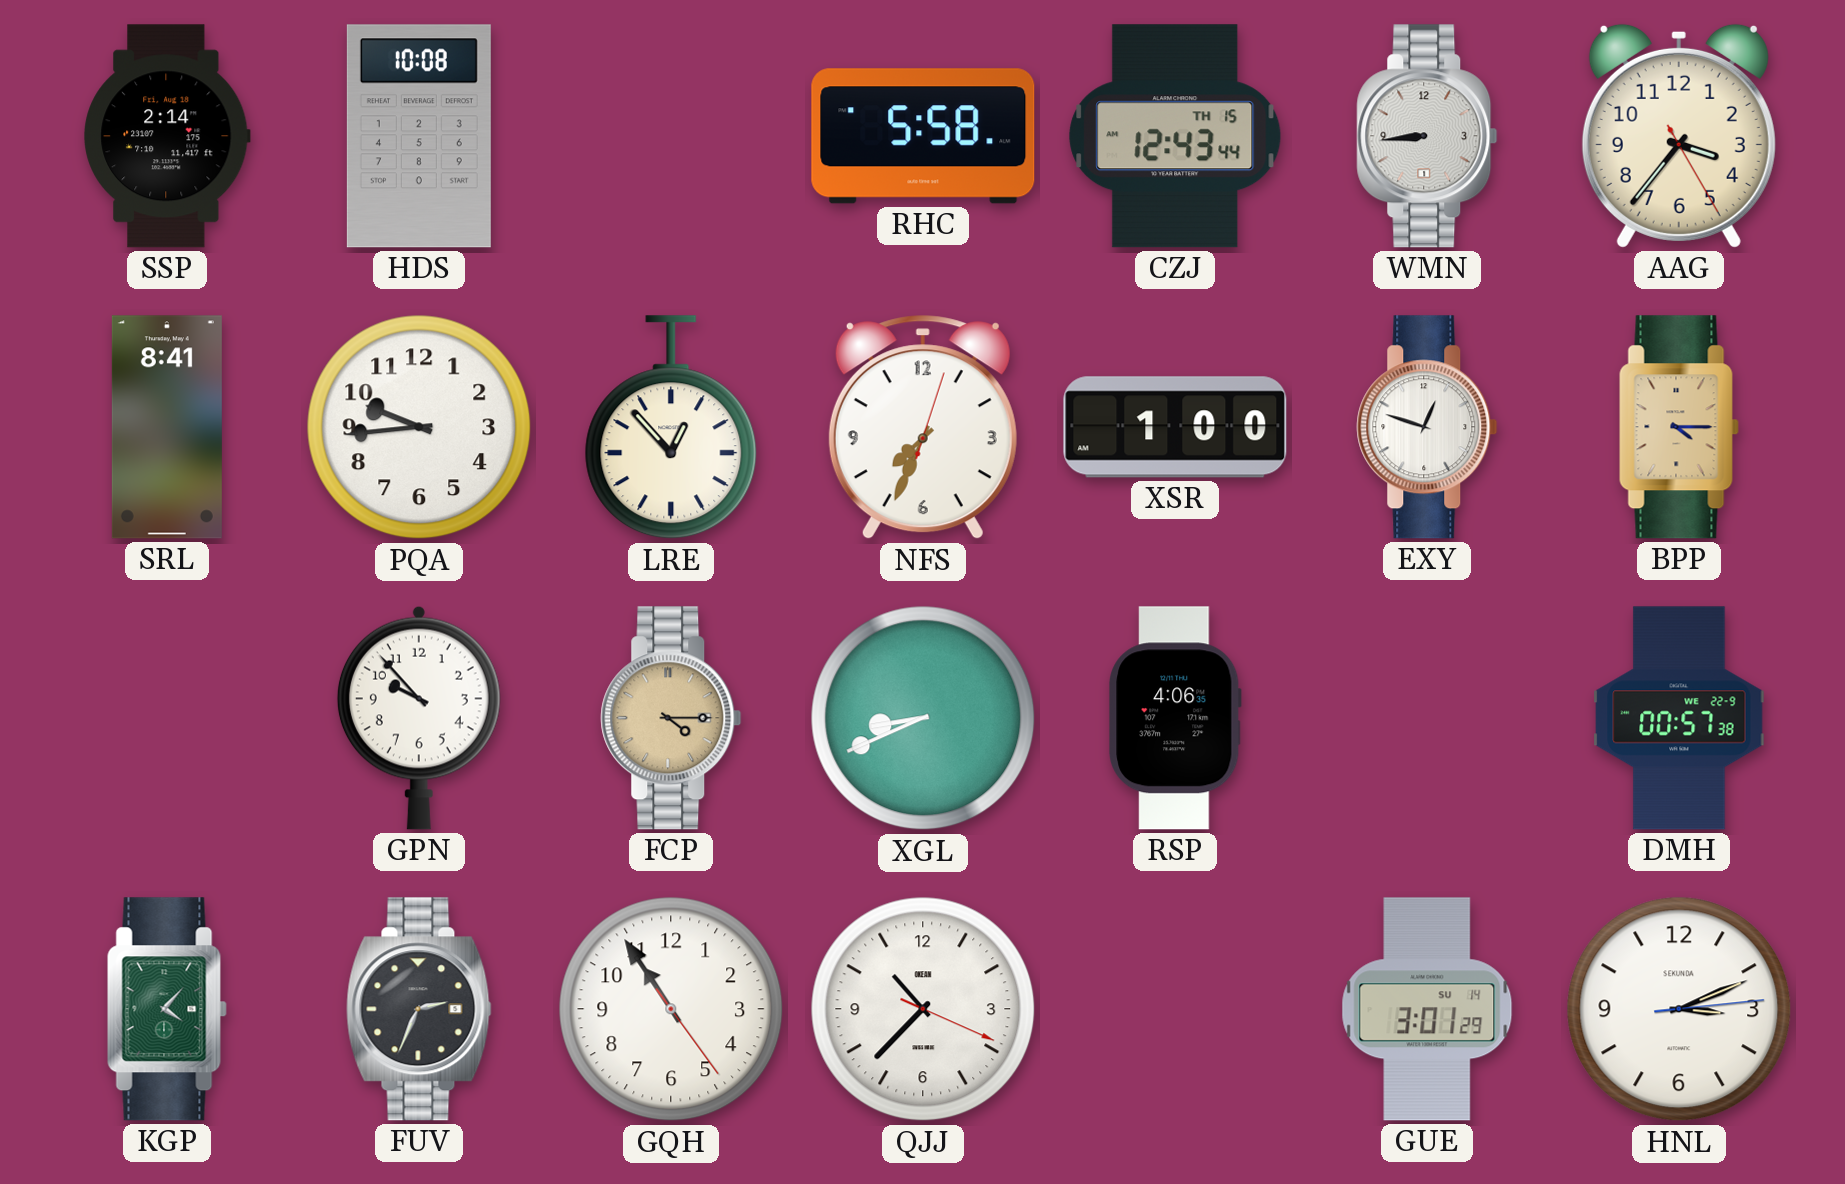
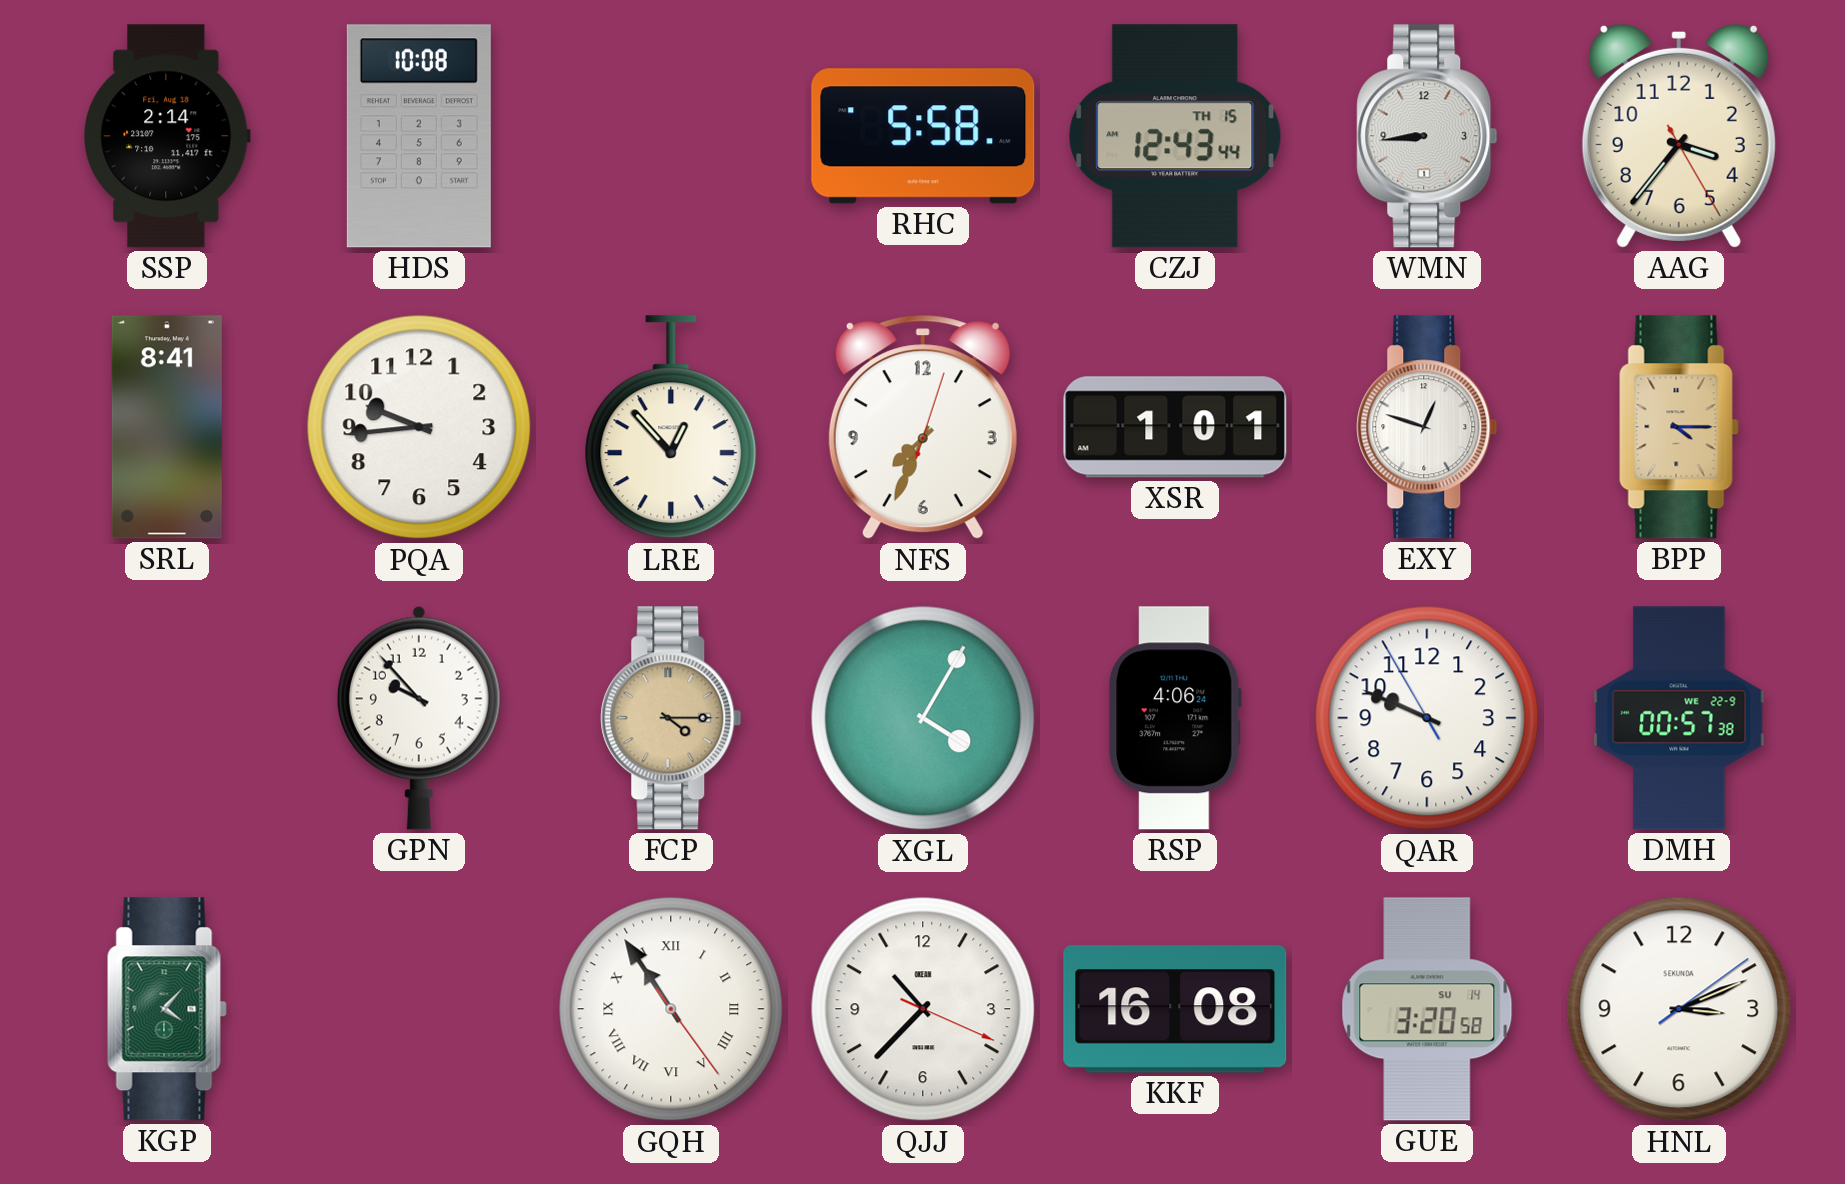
XSR: 1:00 -> 1:01
XGL: 8:41 -> 4:05
RSP: 4:06:35 -> 4:06:24
QAR: none -> 9:48
FUV: 2:34 -> none
GQH numerals: Arabic -> Roman
KKF: none -> 16:08
GUE: 3:01 -> 3:20
HNL: 3:11:14 -> 3:11:09
